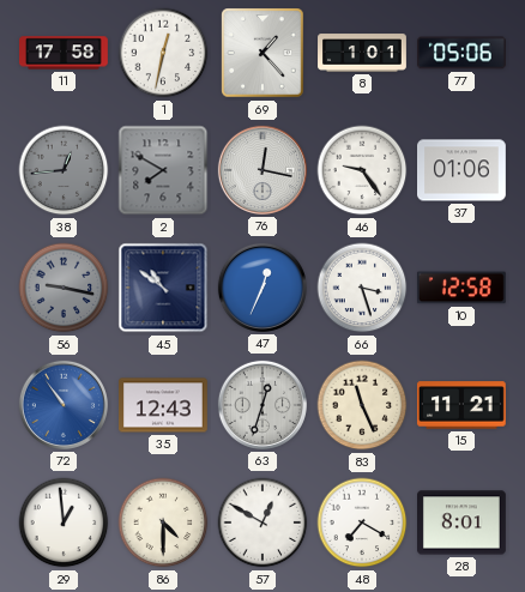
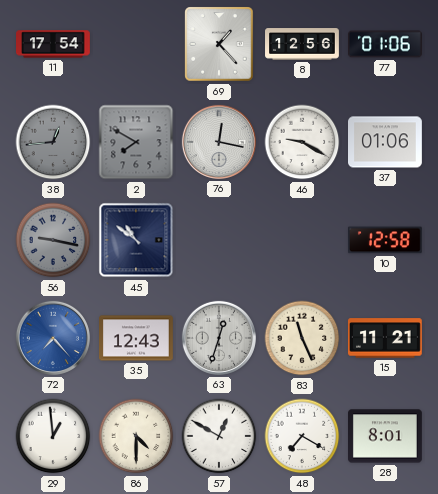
11: 17:58 -> 17:54
1: 12:32 -> none
8: 1:01 -> 12:56
77: 05:06 -> 01:06
46: 9:24 -> 9:20
47: 12:34 -> none
66: 3:27 -> none
72: 10:54 -> 7:23
